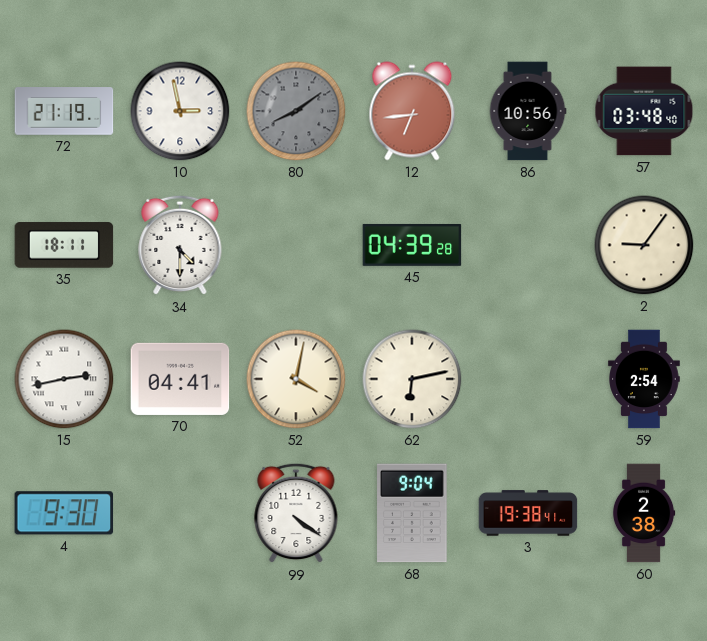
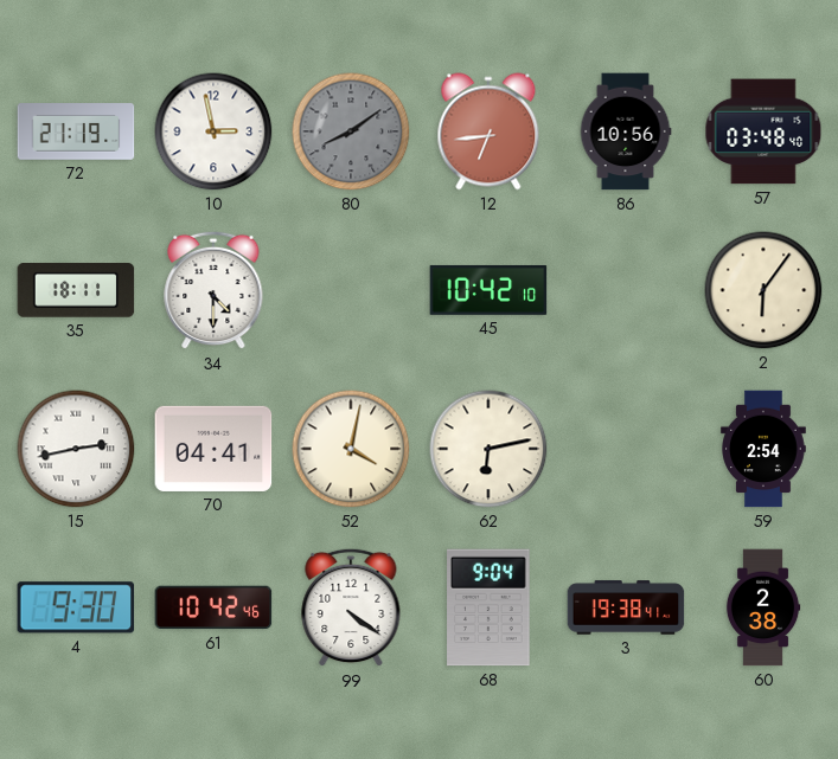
45: 04:39 -> 10:42
2: 9:06 -> 6:06
61: none -> 10:42
